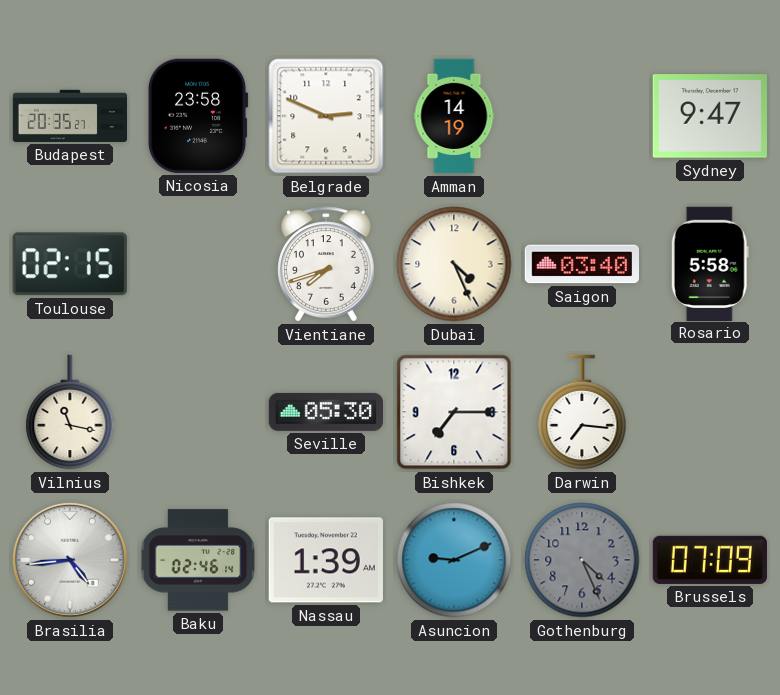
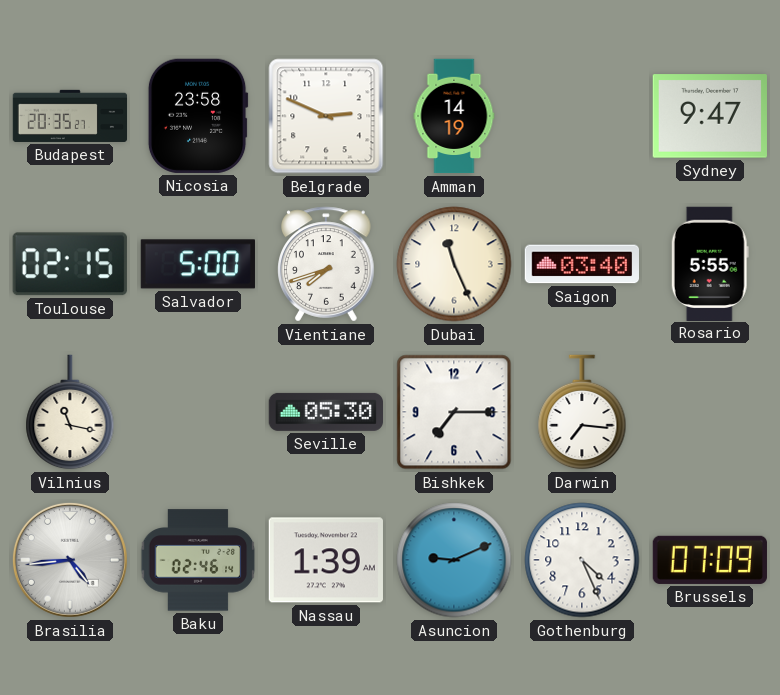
Salvador: none -> 5:00
Dubai: 4:26 -> 11:26
Rosario: 5:58 -> 5:55
Gothenburg dial: grey -> white
